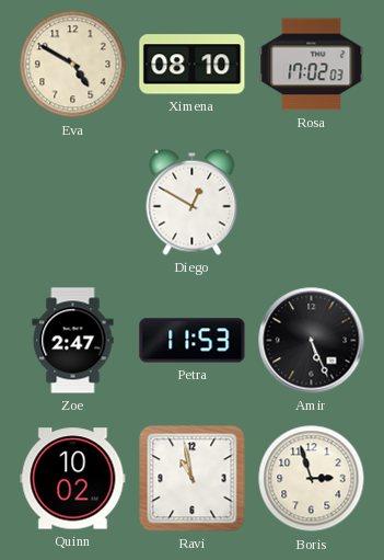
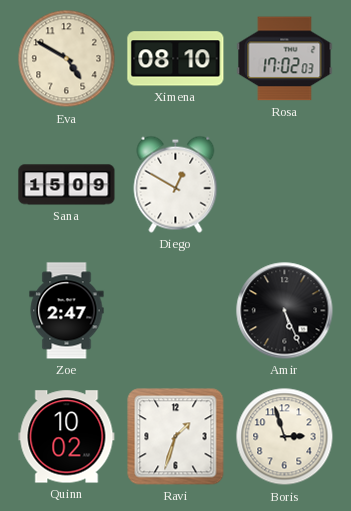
Sana: none -> 15:09
Petra: 11:53 -> none
Ravi: 10:58 -> 1:33
